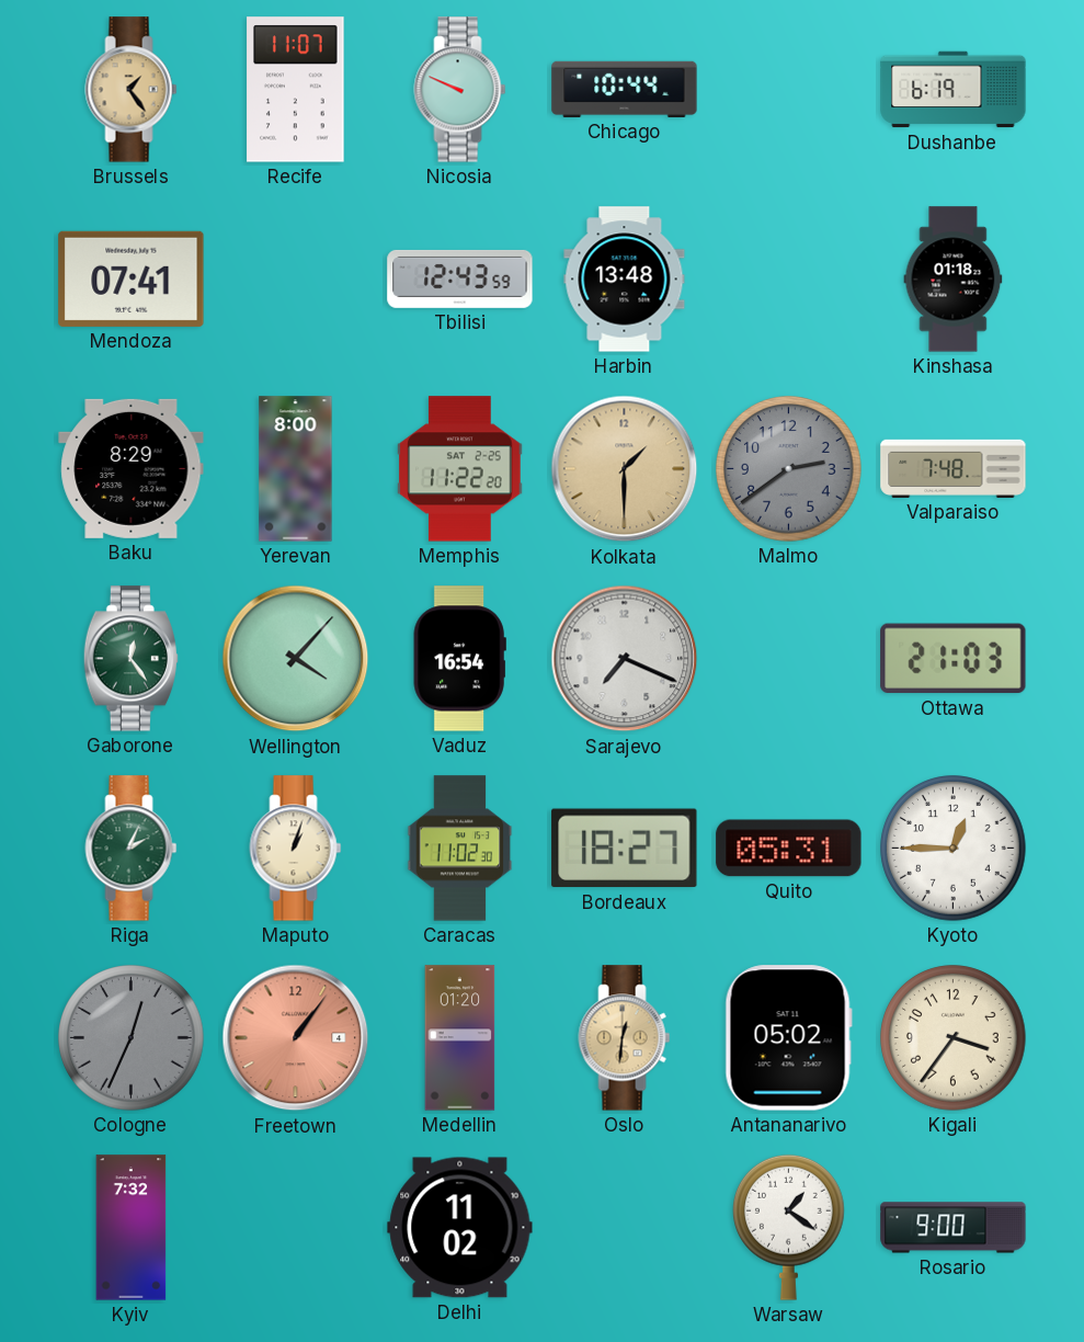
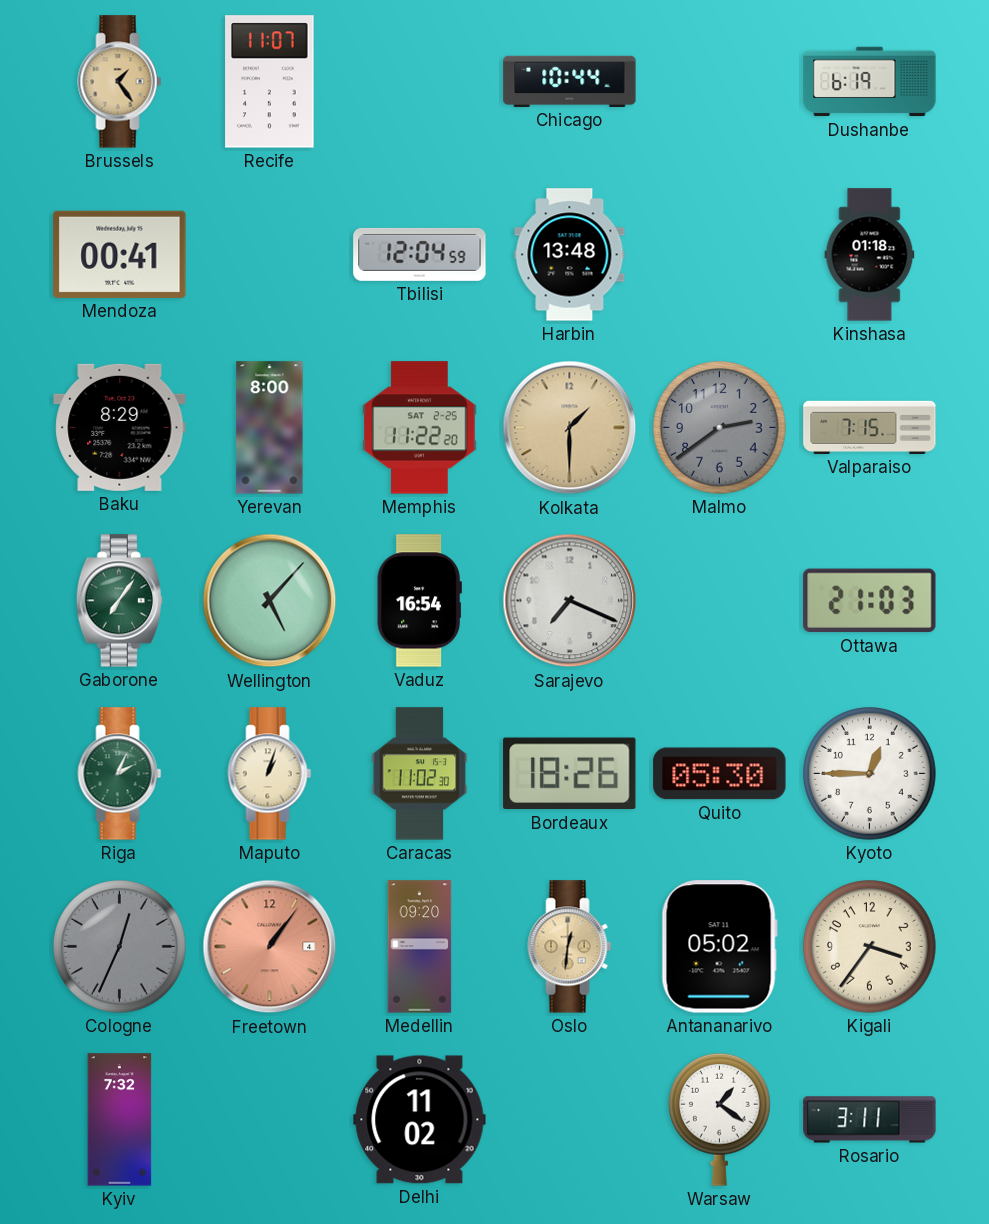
Nicosia: 9:49 -> none
Mendoza: 07:41 -> 00:41
Tbilisi: 12:43 -> 12:04
Valparaiso: 7:48 -> 7:15
Gaborone: 12:24 -> 7:06
Wellington: 4:07 -> 5:07
Bordeaux: 18:27 -> 18:26
Quito: 05:31 -> 05:30
Medellin: 01:20 -> 09:20
Rosario: 9:00 -> 3:11
